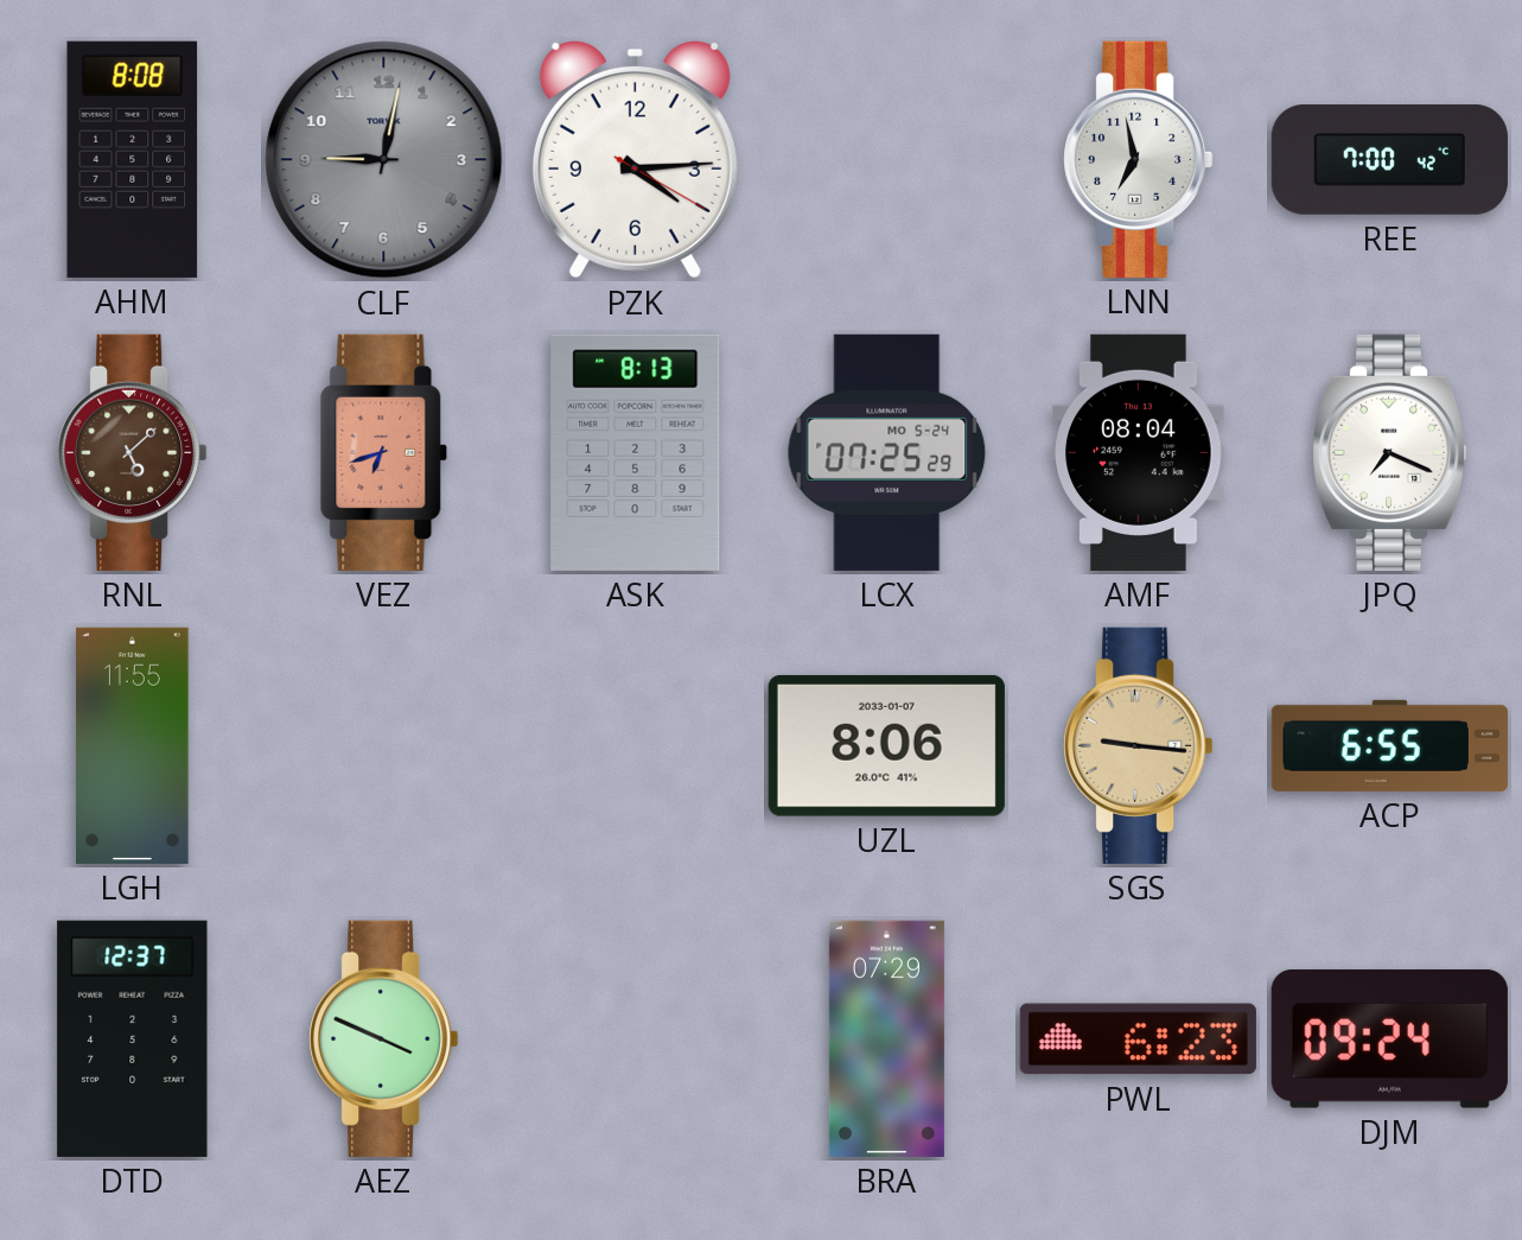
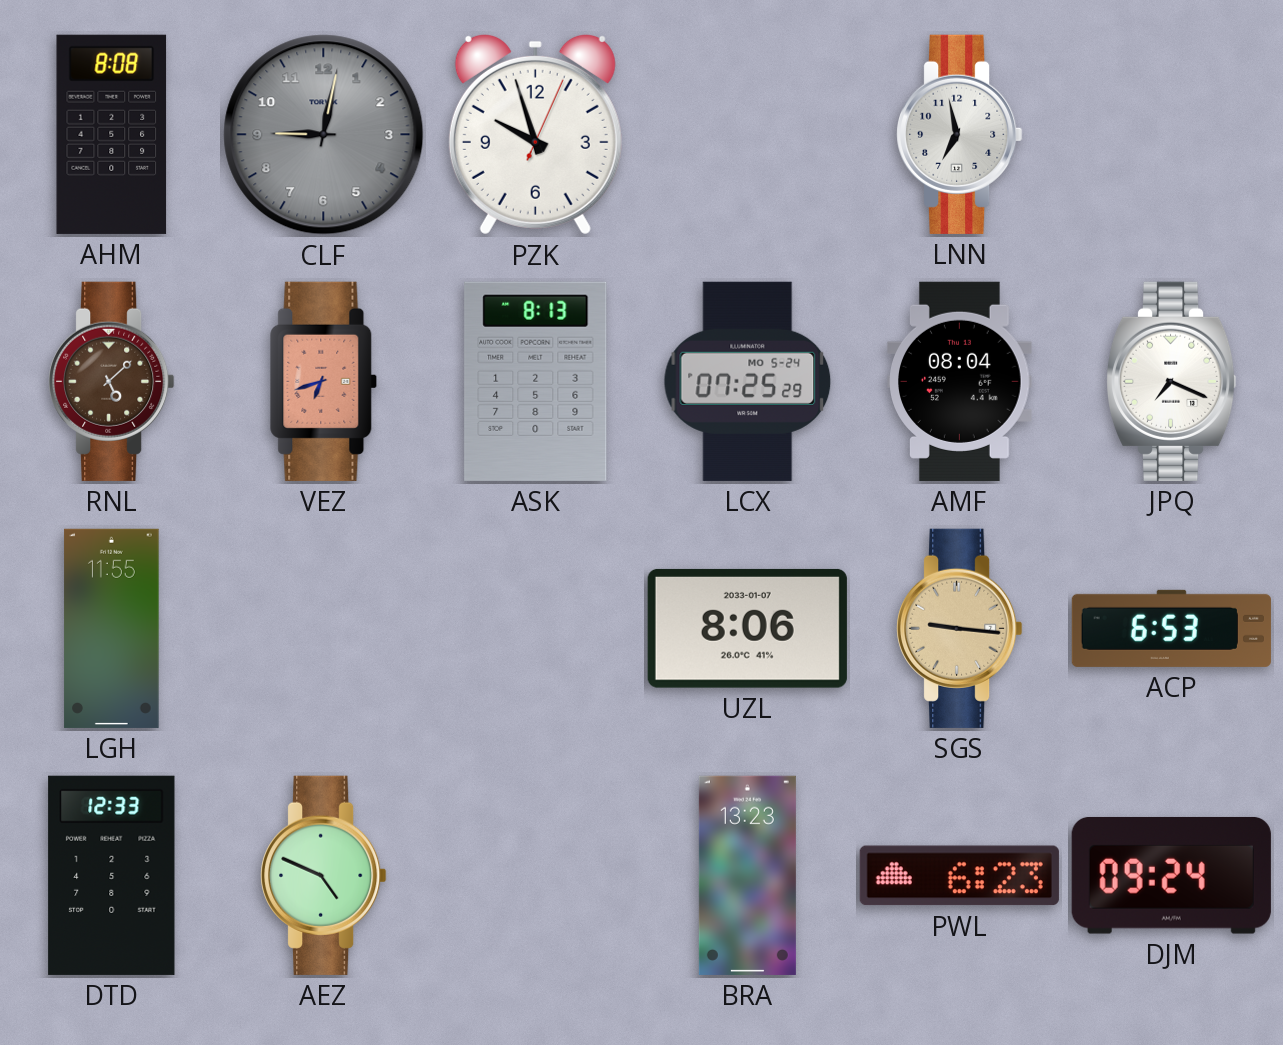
PZK: 4:14 -> 9:57
REE: 7:00 -> none
ACP: 6:55 -> 6:53
DTD: 12:37 -> 12:33
AEZ: 3:49 -> 4:49
BRA: 07:29 -> 13:23
